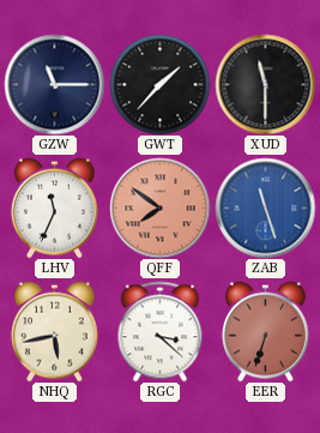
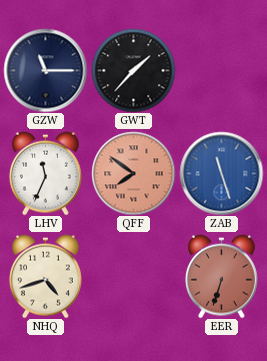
XUD: 11:30 -> none
NHQ: 5:43 -> 4:42
RGC: 3:22 -> none
